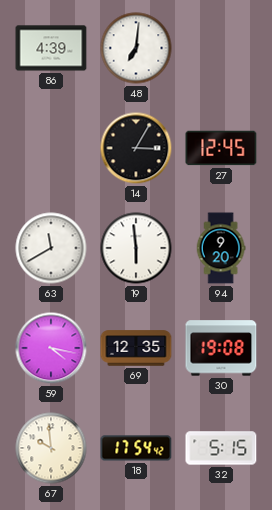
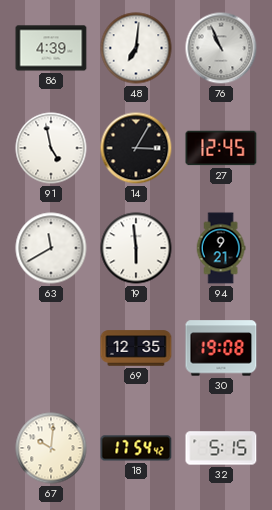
76: none -> 10:56
91: none -> 4:58
94: 9:20 -> 9:21
59: 4:17 -> none
67: 9:59 -> 10:01
